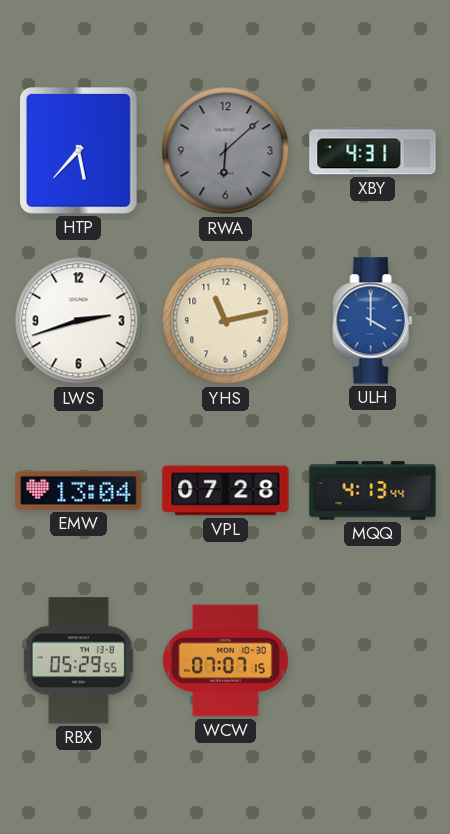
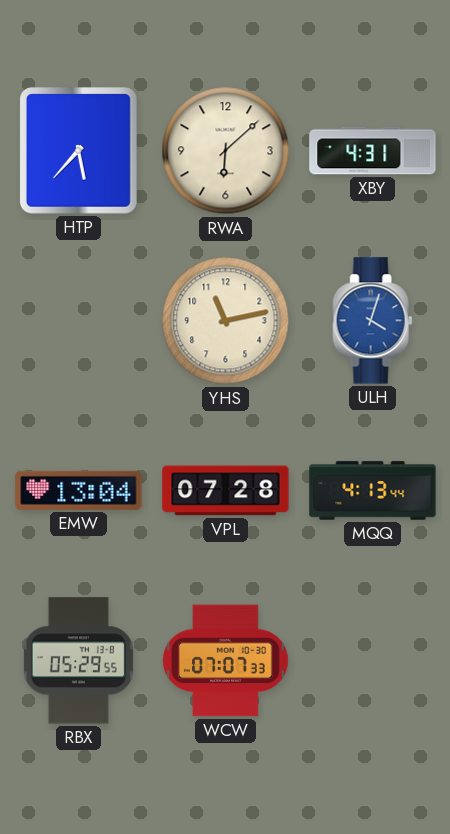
RWA dial: grey -> cream
LWS: 2:42 -> none
ULH: 4:00 -> 4:03
WCW: 07:07:15 -> 07:07:33
